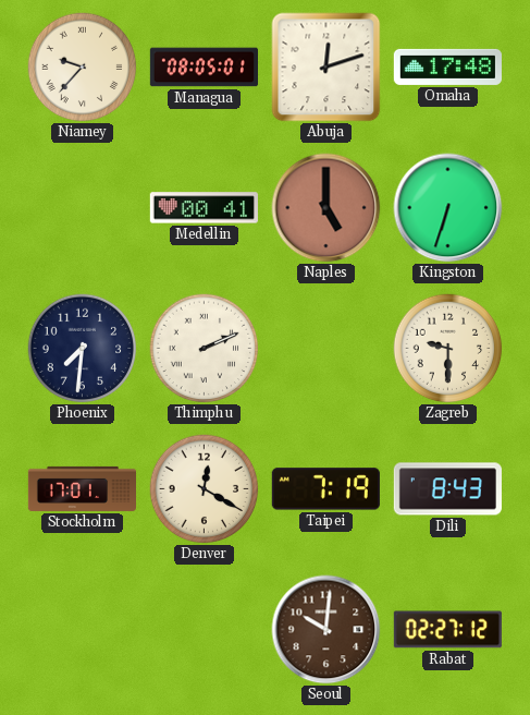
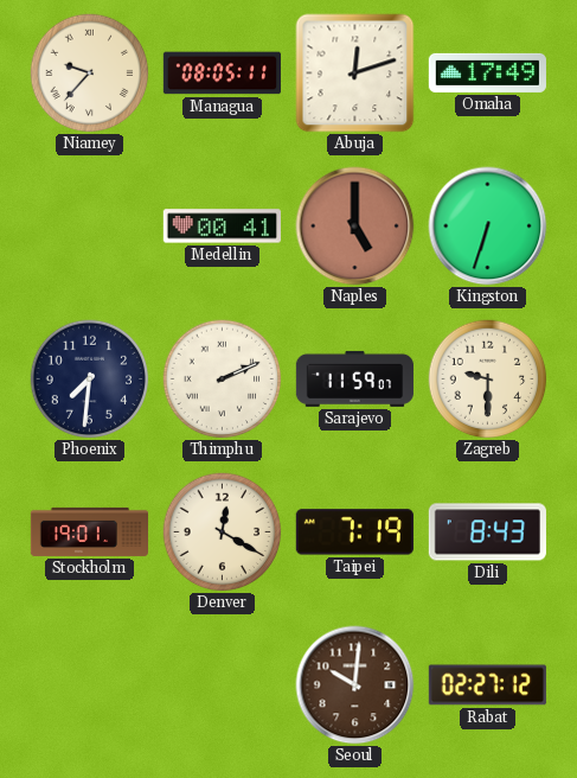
Managua: 08:05:01 -> 08:05:11
Omaha: 17:48 -> 17:49
Sarajevo: none -> 11:59
Stockholm: 17:01 -> 19:01
